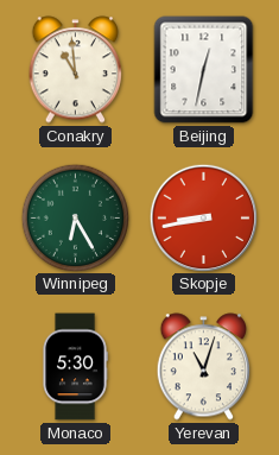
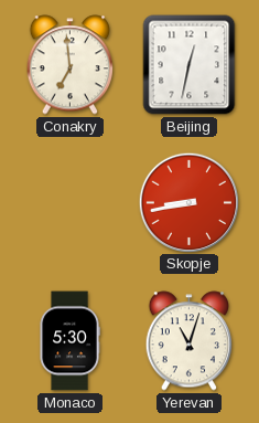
Conakry: 10:59 -> 6:59
Winnipeg: 6:25 -> none
